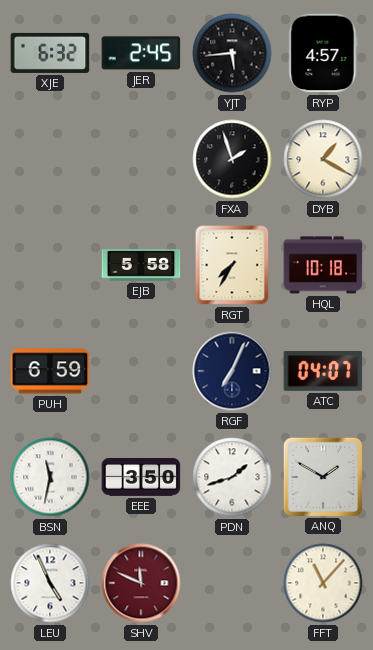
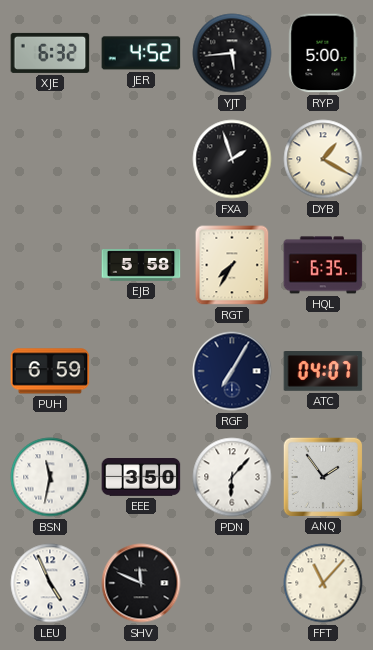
JER: 2:45 -> 4:52
RYP: 4:57 -> 5:00
HQL: 10:18 -> 6:35
RGF: 7:04 -> 7:05
PDN: 1:42 -> 6:07
ANQ: 1:50 -> 1:54
SHV dial: burgundy -> black
